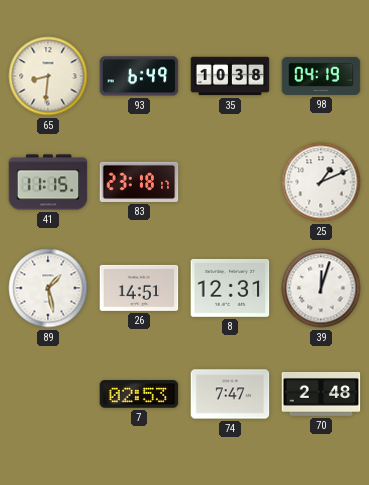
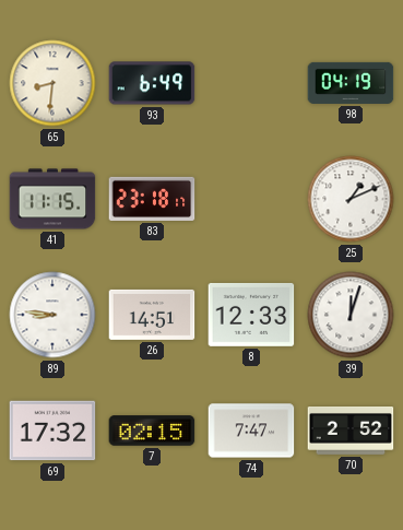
35: 10:38 -> none
89: 1:28 -> 8:46
8: 12:31 -> 12:33
69: none -> 17:32
7: 02:53 -> 02:15
70: 2:48 -> 2:52
